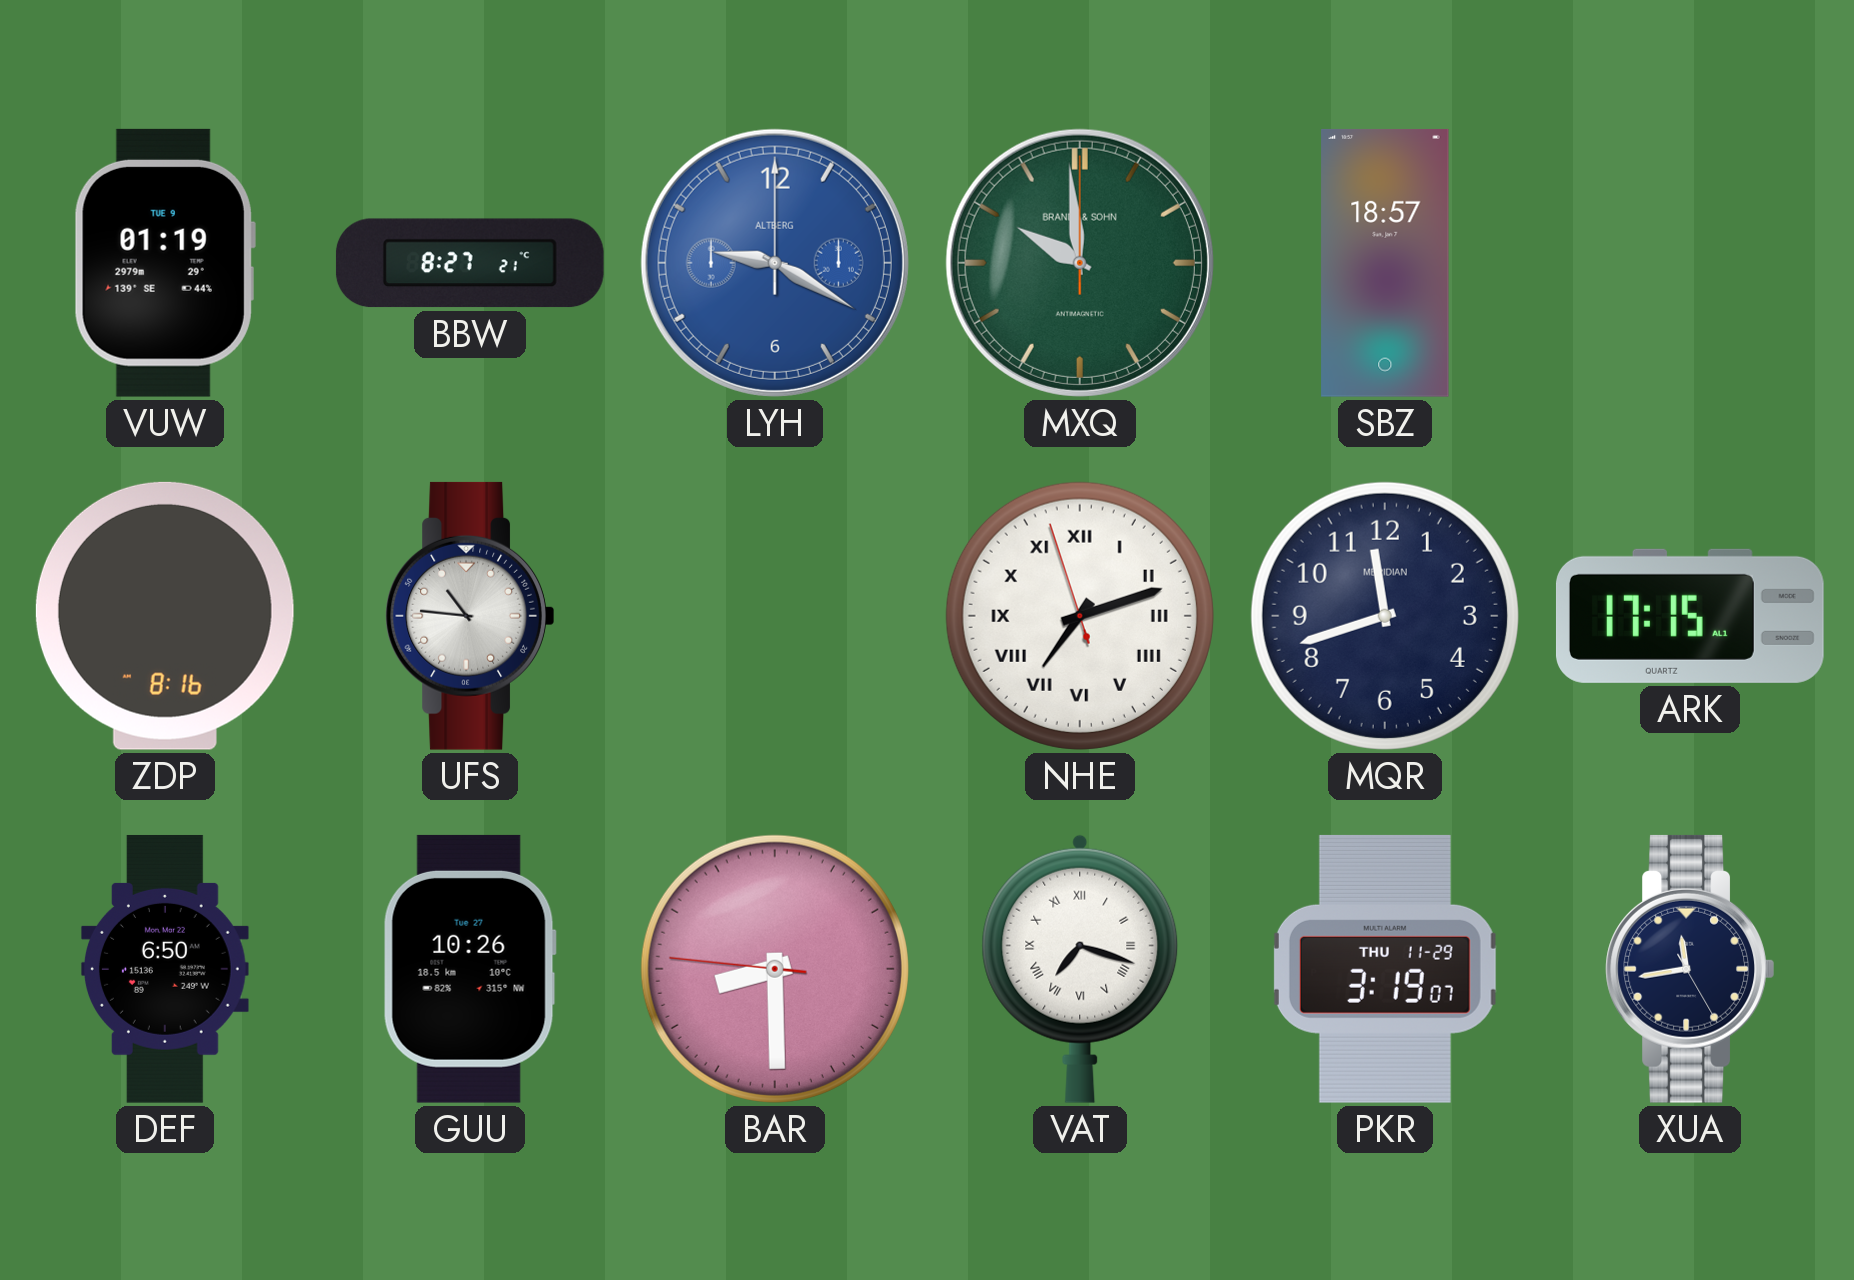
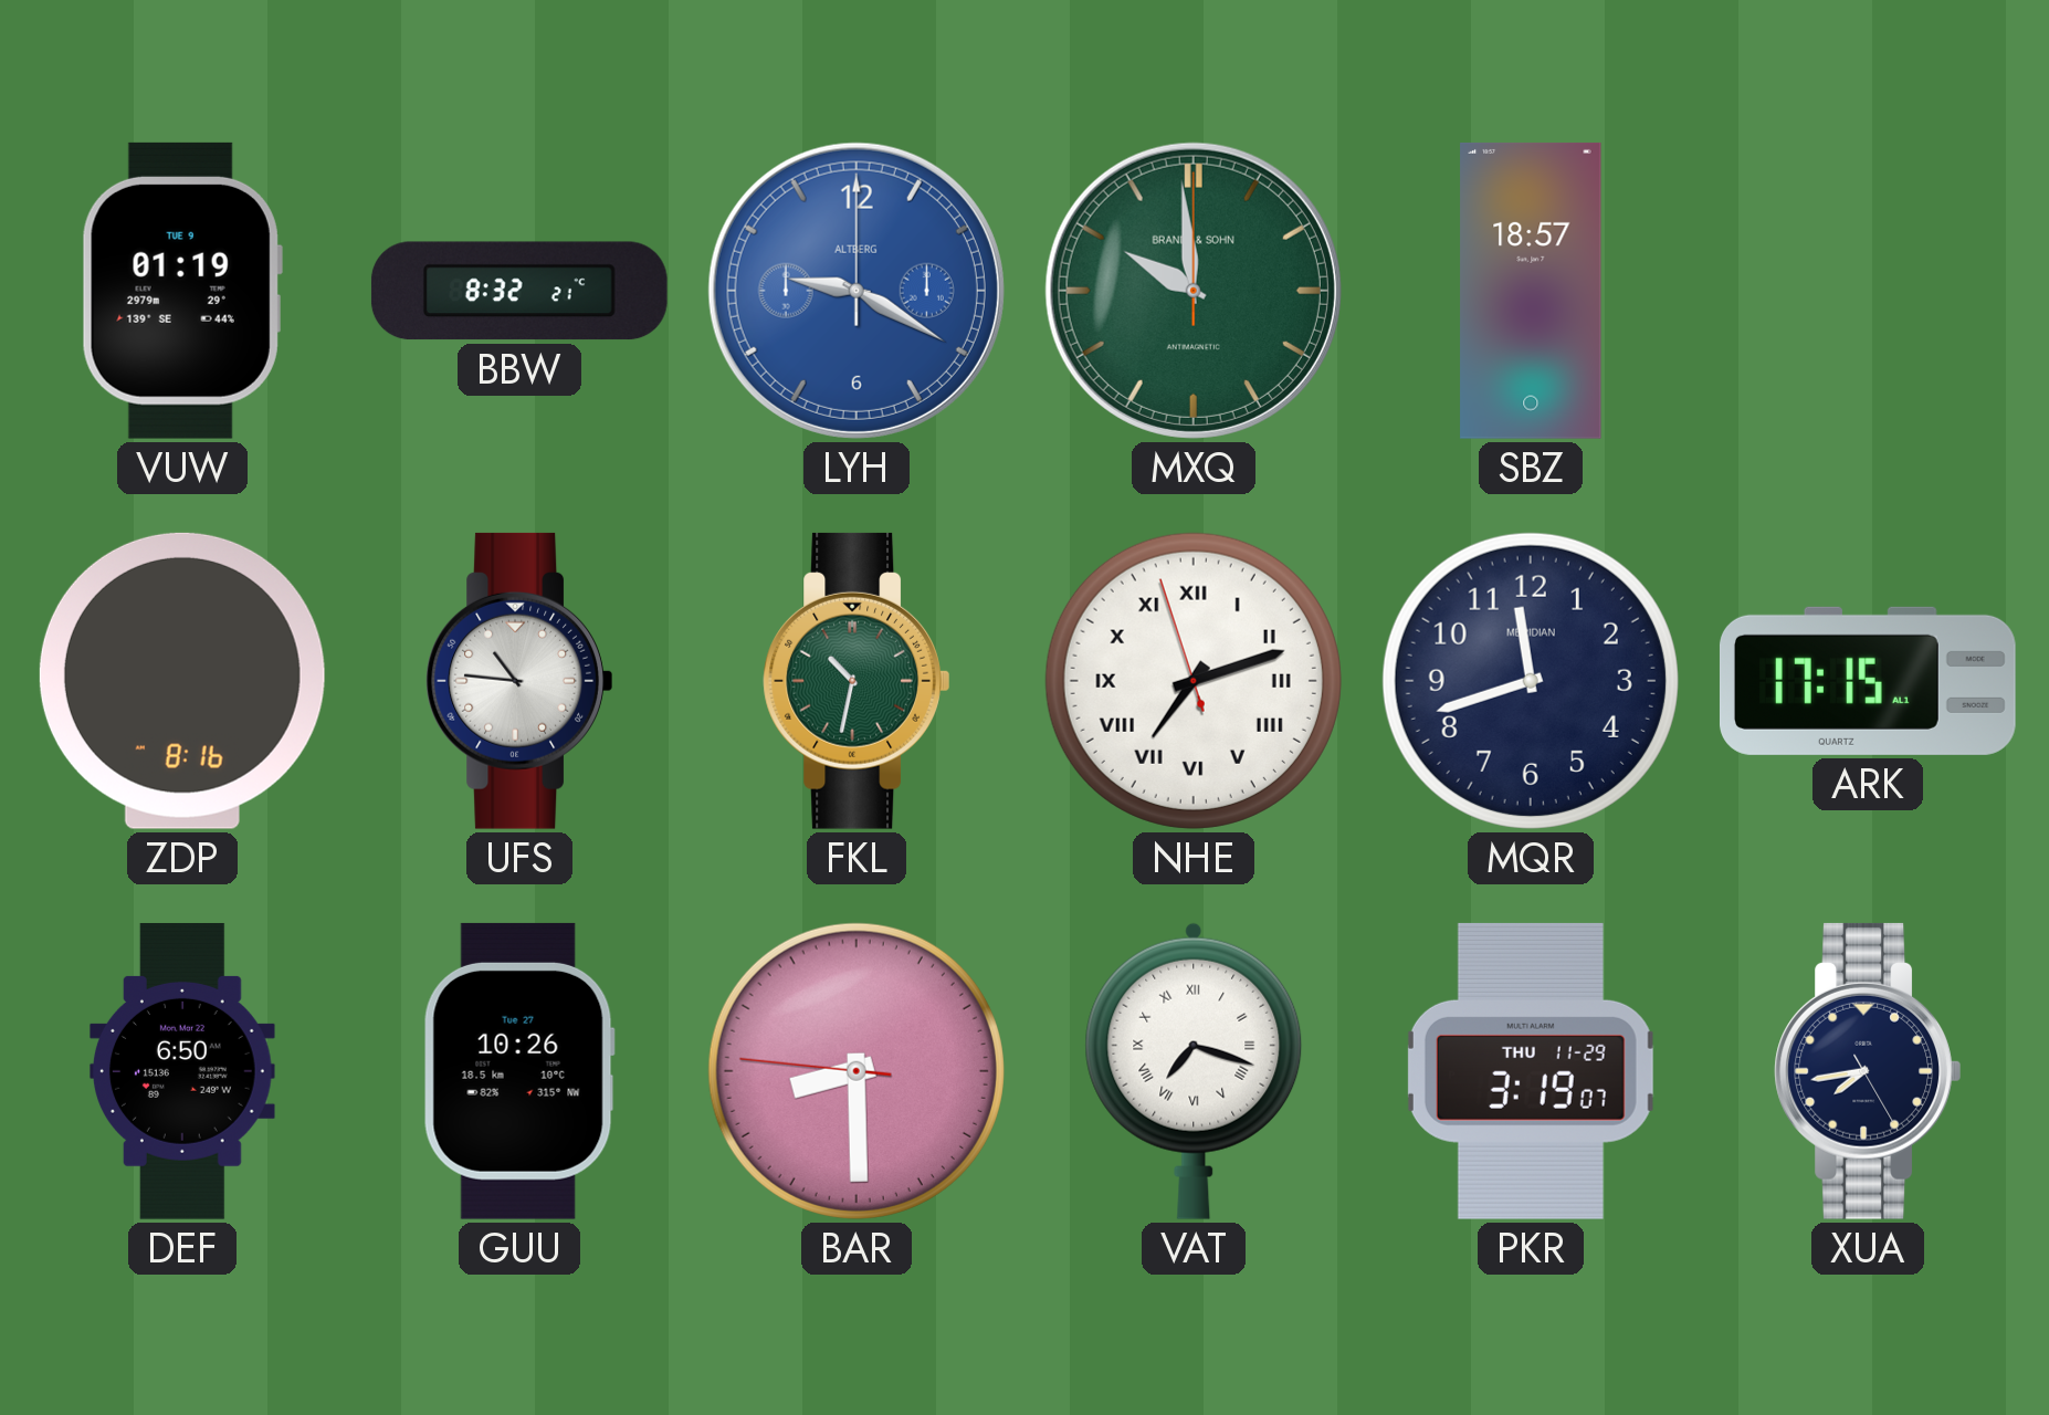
BBW: 8:27 -> 8:32
FKL: none -> 10:32
XUA: 11:43 -> 7:43
